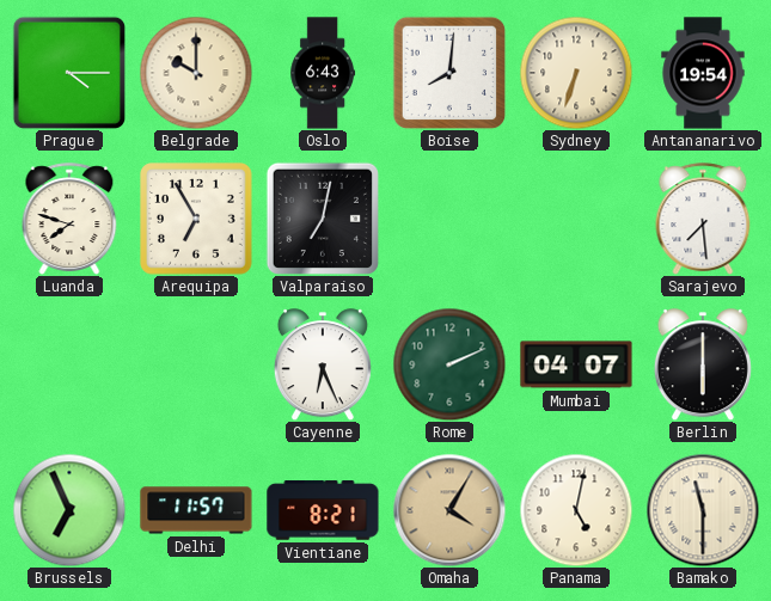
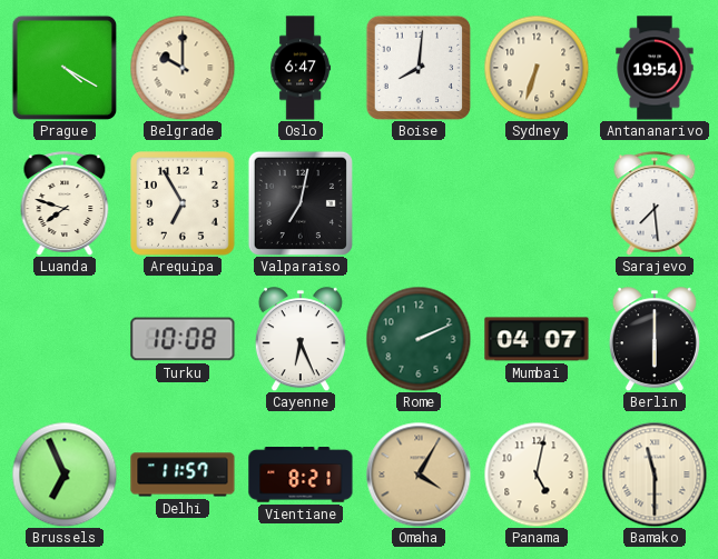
Prague: 4:15 -> 4:20
Oslo: 6:43 -> 6:47
Turku: none -> 10:08
